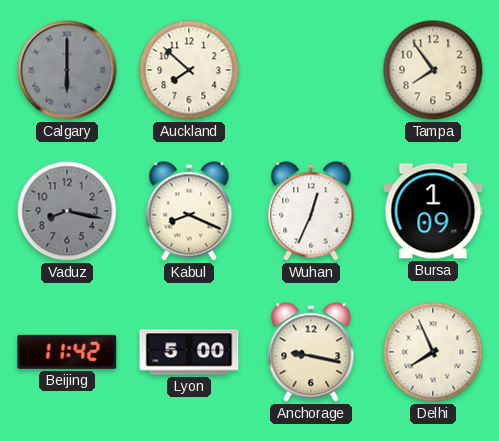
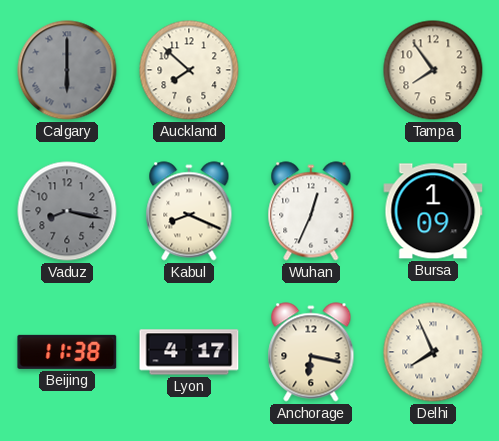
Beijing: 11:42 -> 11:38
Lyon: 5:00 -> 4:17
Anchorage: 9:17 -> 6:17
